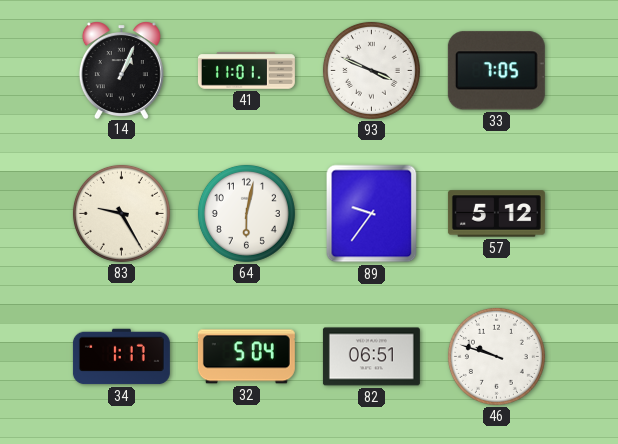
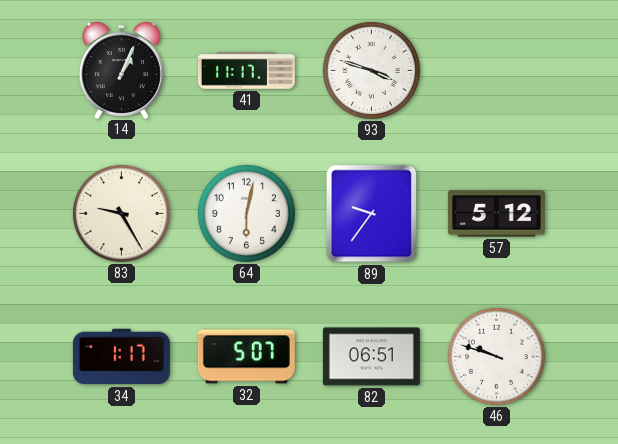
41: 11:01 -> 11:17
93: 3:49 -> 3:48
33: 7:05 -> none
32: 5:04 -> 5:07
